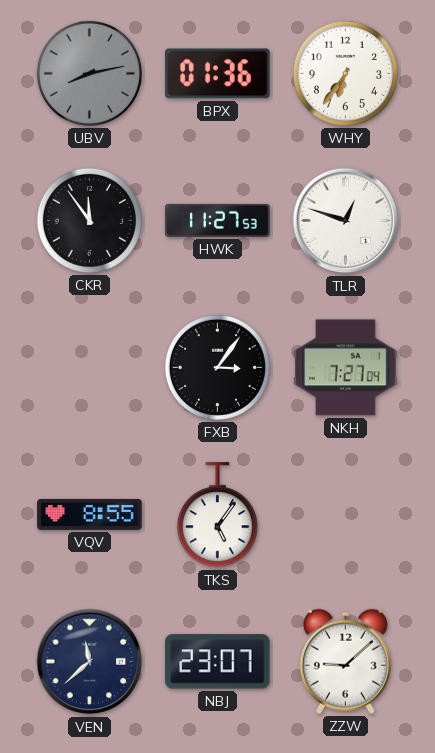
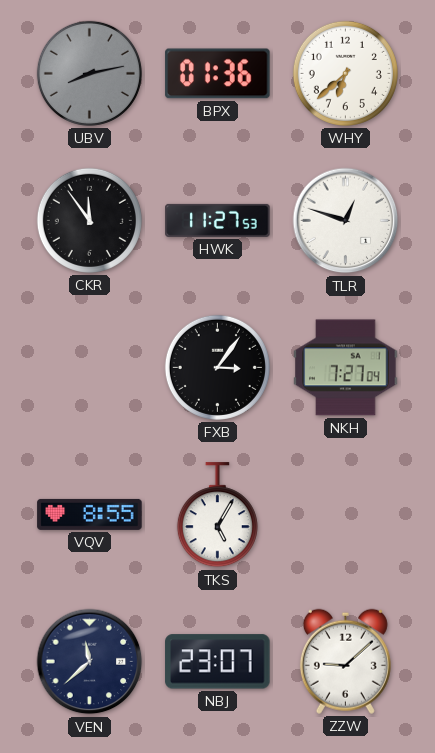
WHY: 6:36 -> 6:38
TKS: 5:06 -> 5:05
